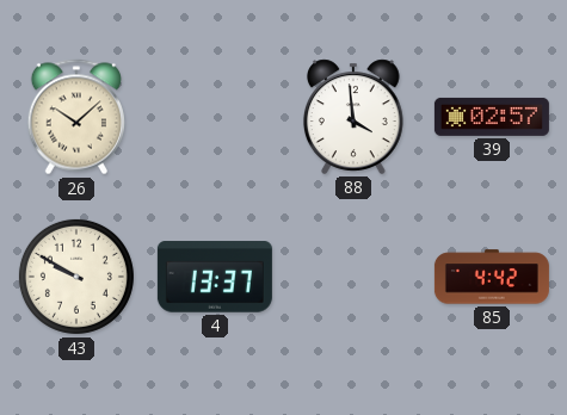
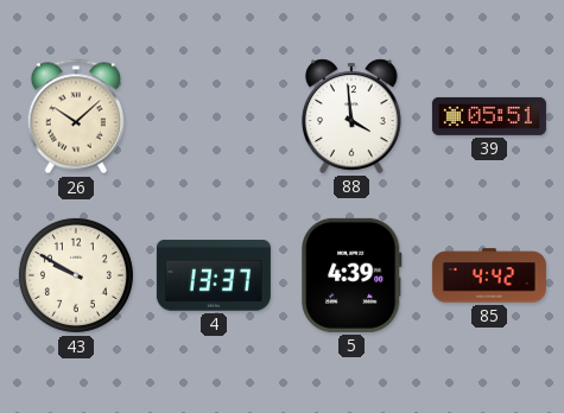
39: 02:57 -> 05:51
5: none -> 4:39
